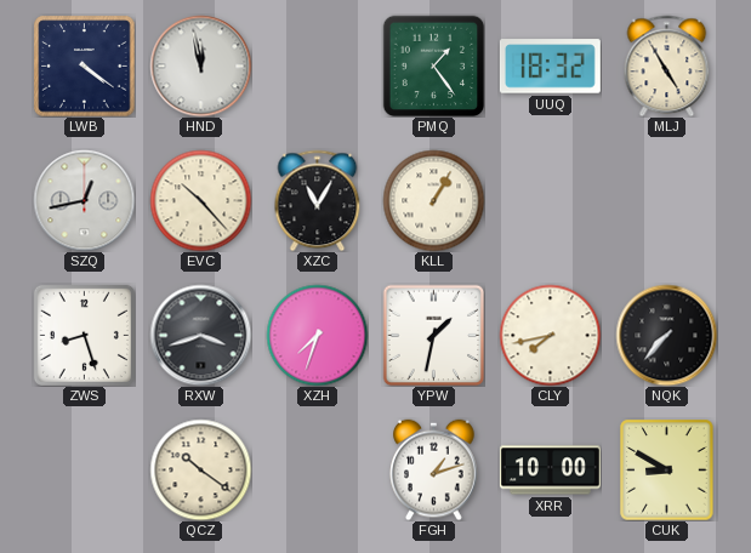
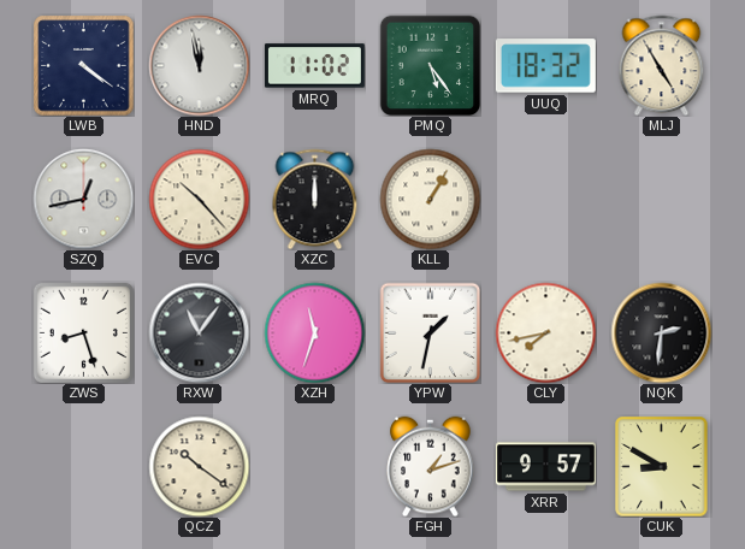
MRQ: none -> 11:02
PMQ: 1:24 -> 5:24
XZC: 11:05 -> 12:00
RXW: 3:42 -> 11:06
XZH: 7:33 -> 11:33
NQK: 7:37 -> 2:31
XRR: 10:00 -> 9:57
